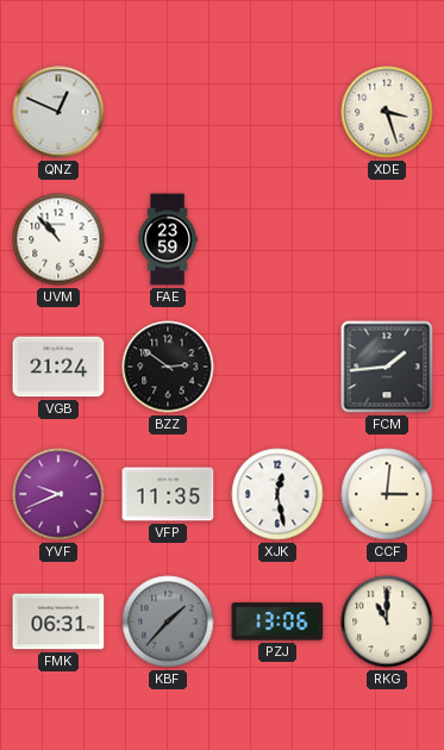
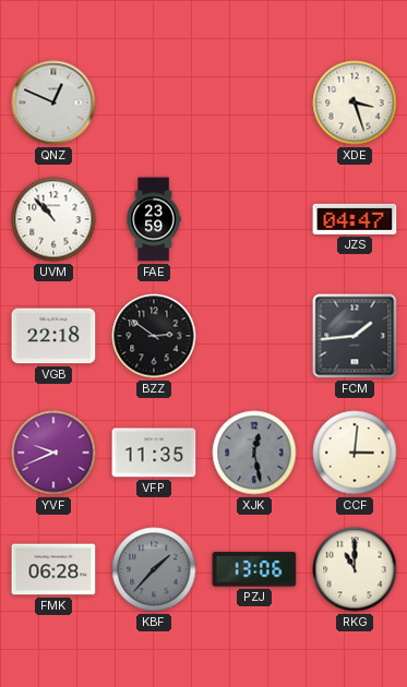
JZS: none -> 04:47
VGB: 21:24 -> 22:18
XJK dial: white -> grey
FMK: 06:31 -> 06:28
